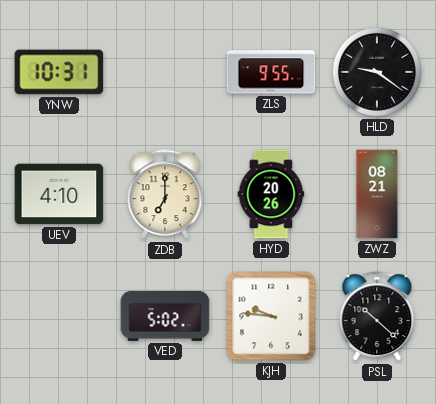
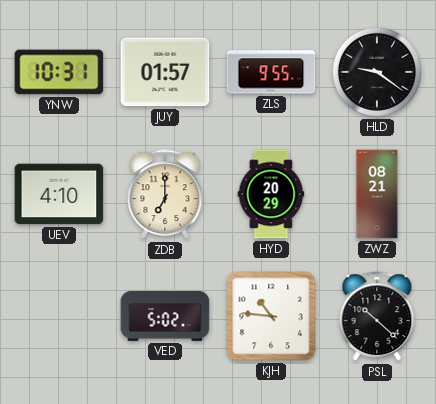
JUY: none -> 01:57
HYD: 20:26 -> 20:29
KJH: 9:46 -> 10:46
